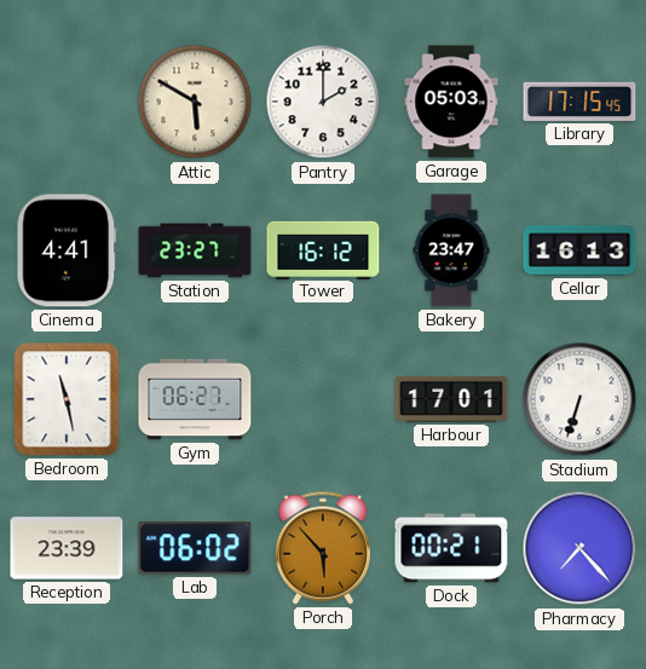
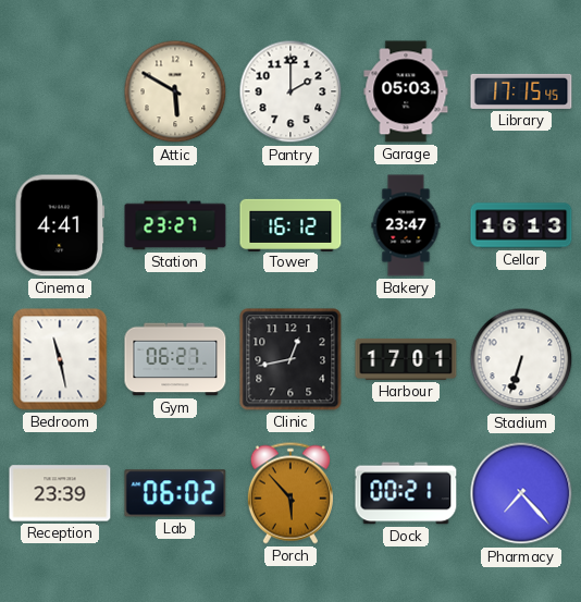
Clinic: none -> 12:43
